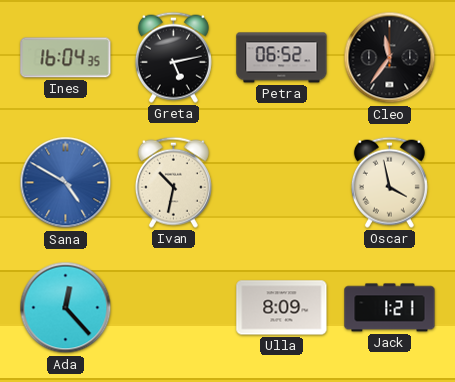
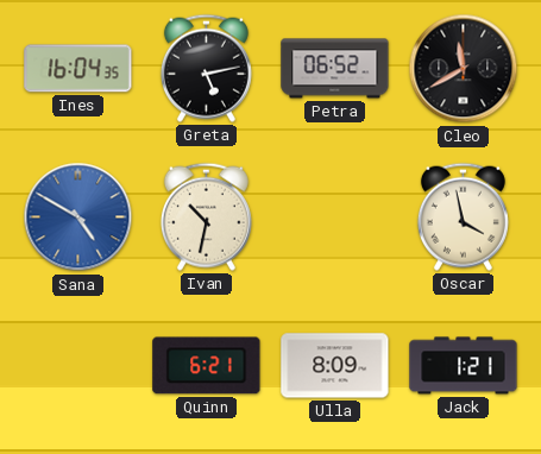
Cleo: 11:36 -> 11:40
Ada: 12:23 -> none
Quinn: none -> 6:21
